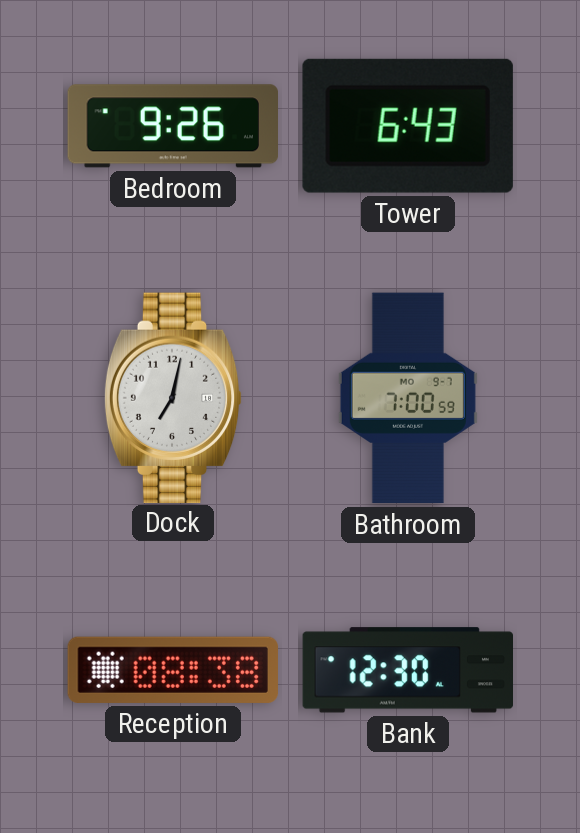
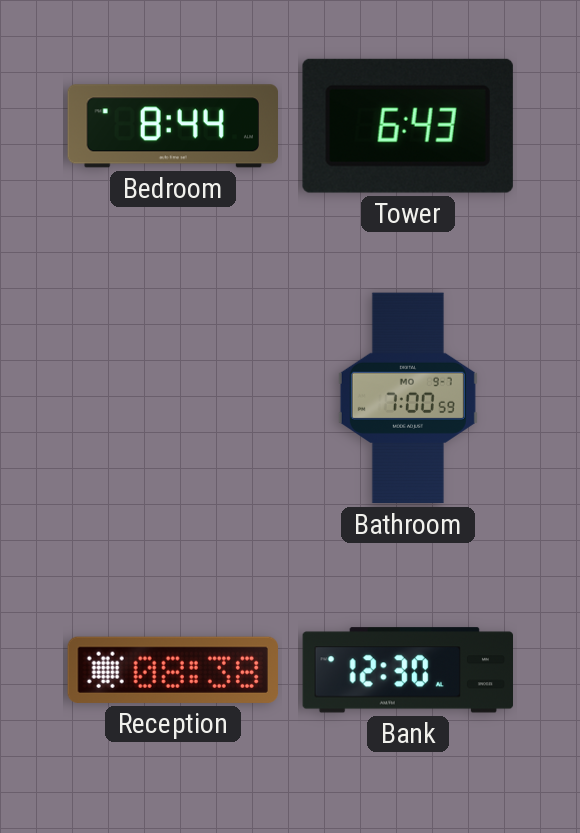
Bedroom: 9:26 -> 8:44
Dock: 7:02 -> none
